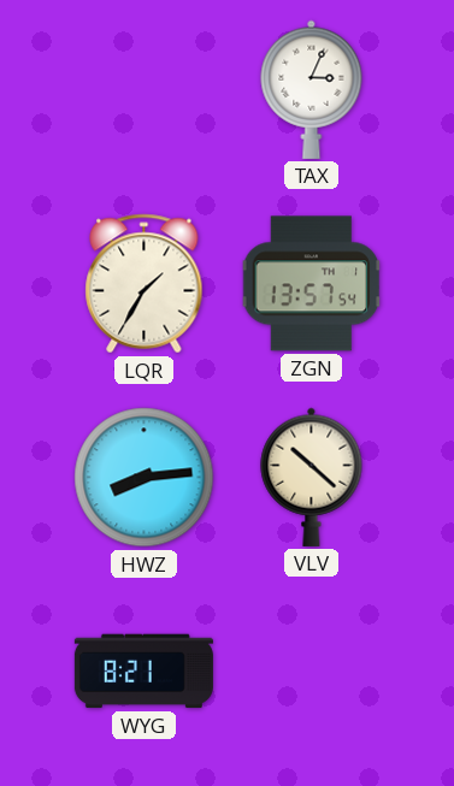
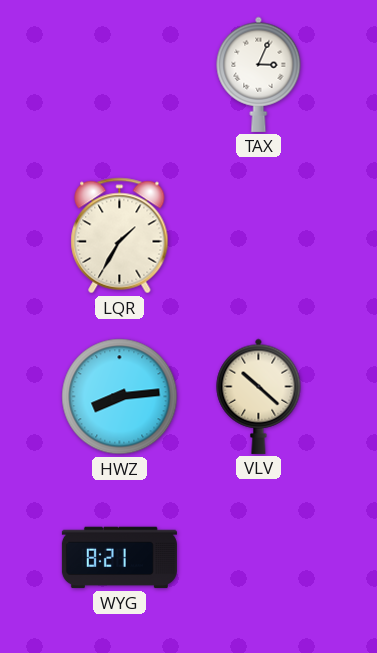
ZGN: 13:57 -> none
